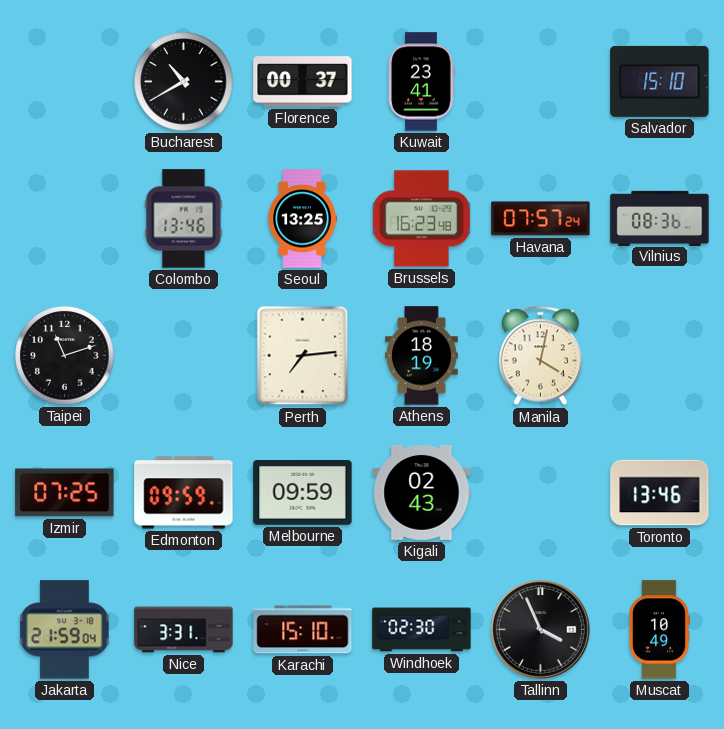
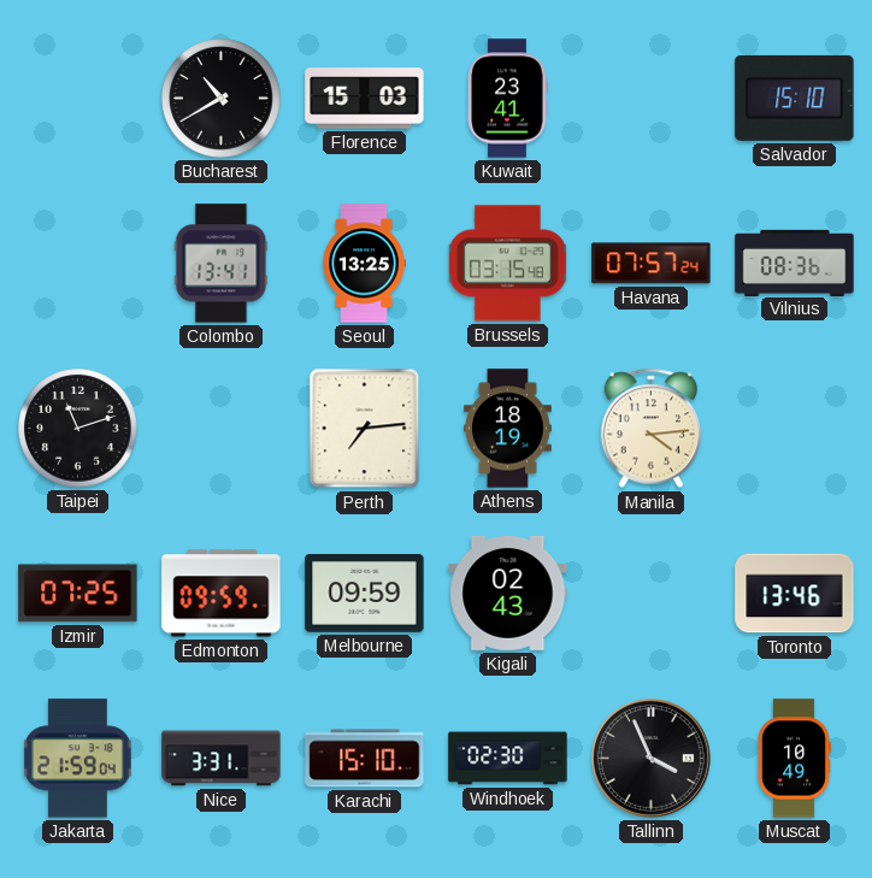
Florence: 00:37 -> 15:03
Colombo: 13:46 -> 13:41
Brussels: 16:23 -> 03:15
Manila: 4:02 -> 4:14
